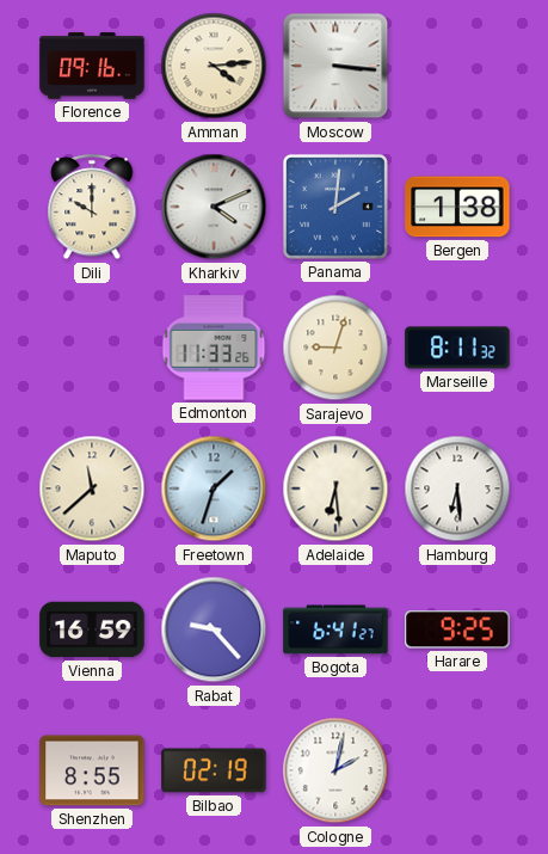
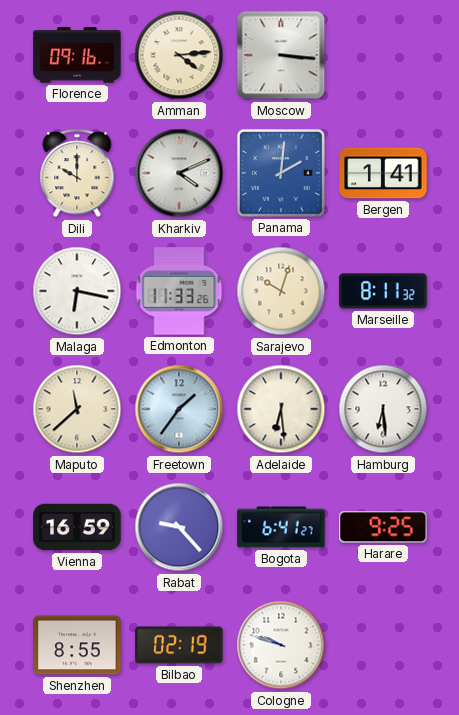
Bergen: 1:38 -> 1:41
Malaga: none -> 6:17
Sarajevo: 9:03 -> 10:03
Freetown: 1:33 -> 1:36
Cologne: 2:02 -> 9:48
